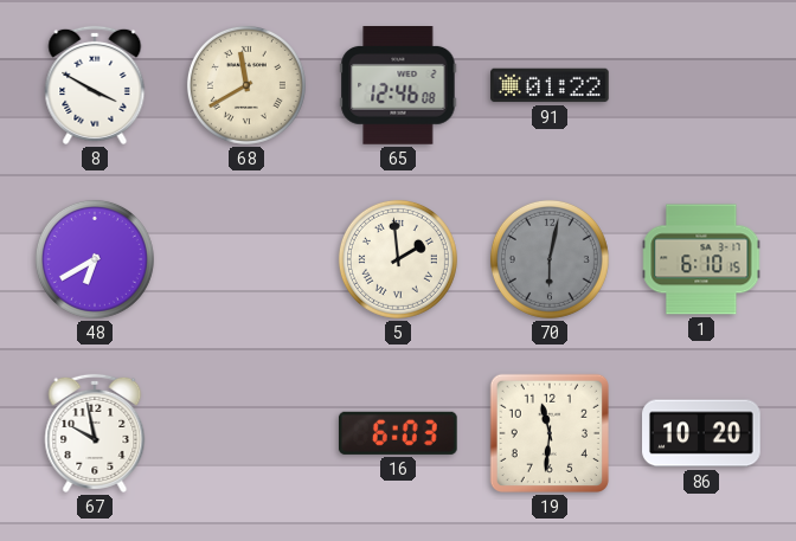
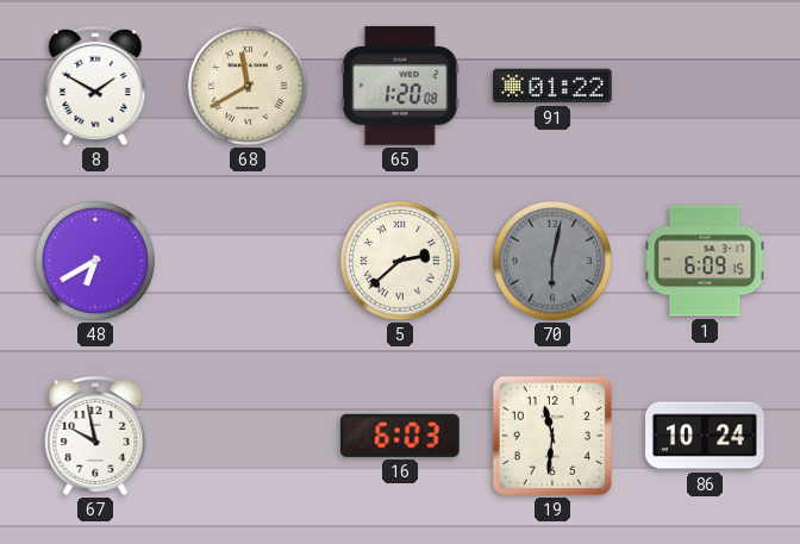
8: 3:50 -> 1:50
65: 12:46 -> 1:20
5: 1:59 -> 2:38
1: 6:10 -> 6:09
86: 10:20 -> 10:24
